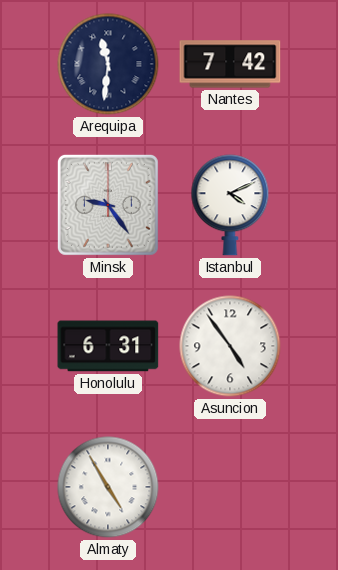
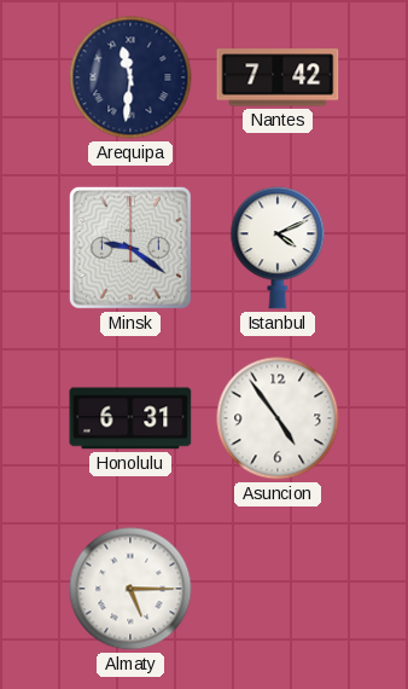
Minsk: 9:24 -> 9:21
Almaty: 4:55 -> 5:15
